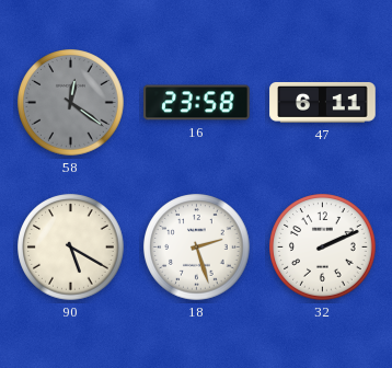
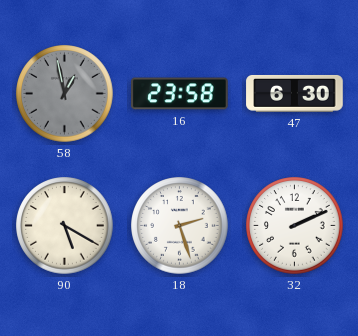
58: 12:21 -> 12:58
47: 6:11 -> 6:30
